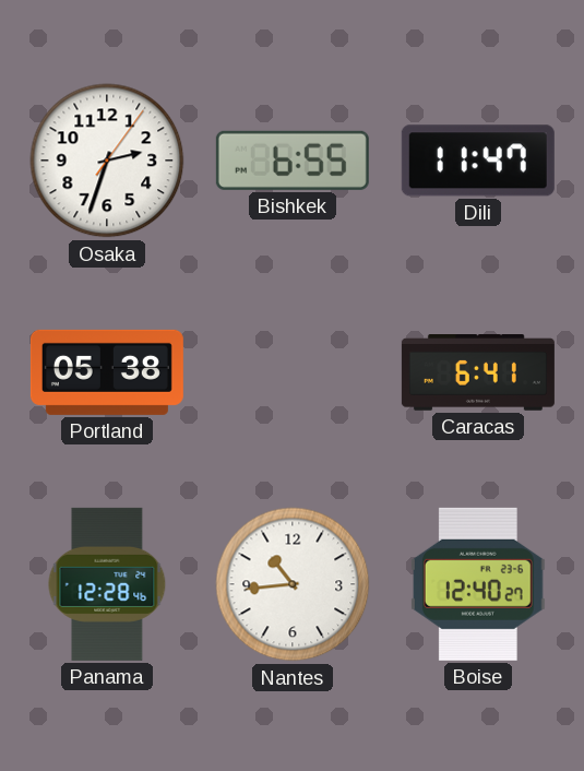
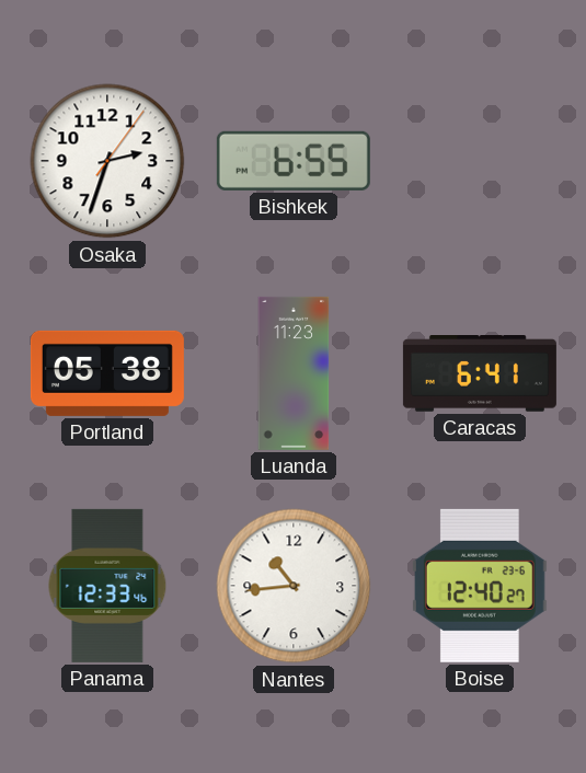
Dili: 11:47 -> none
Luanda: none -> 11:23
Panama: 12:28 -> 12:33
